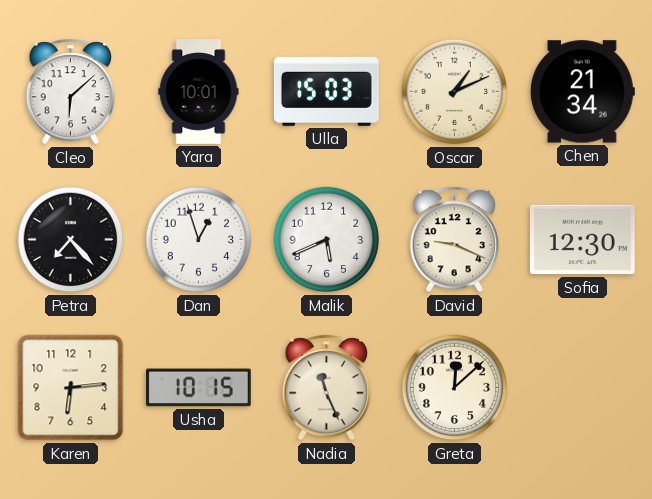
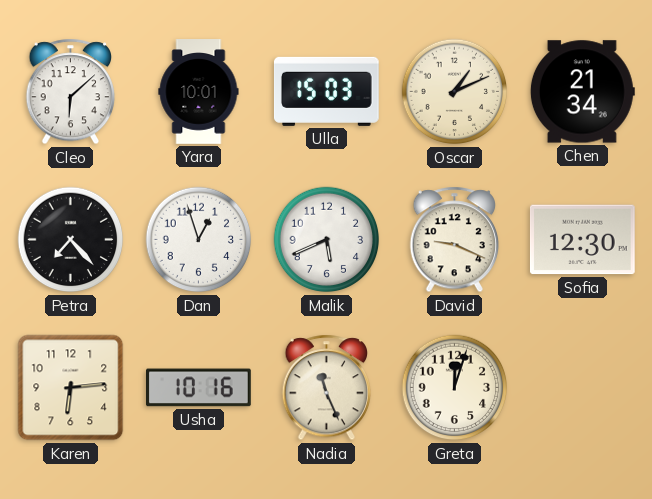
Usha: 10:15 -> 10:16
Greta: 12:08 -> 12:03
